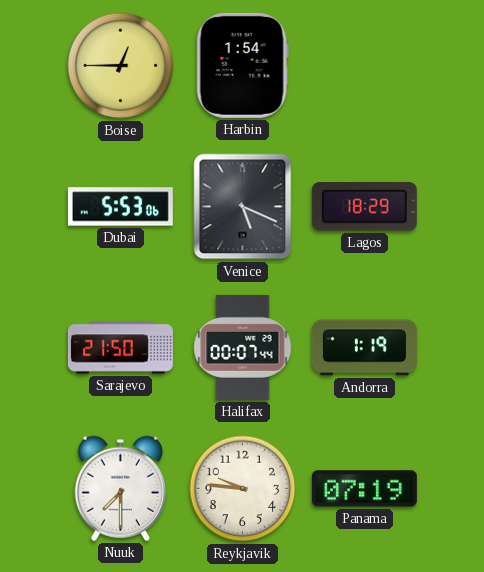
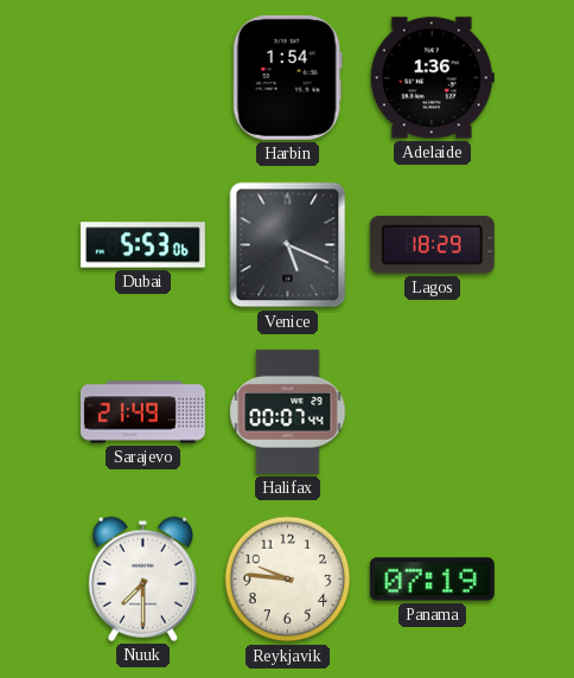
Boise: 12:45 -> none
Adelaide: none -> 1:36
Sarajevo: 21:50 -> 21:49
Andorra: 1:19 -> none
